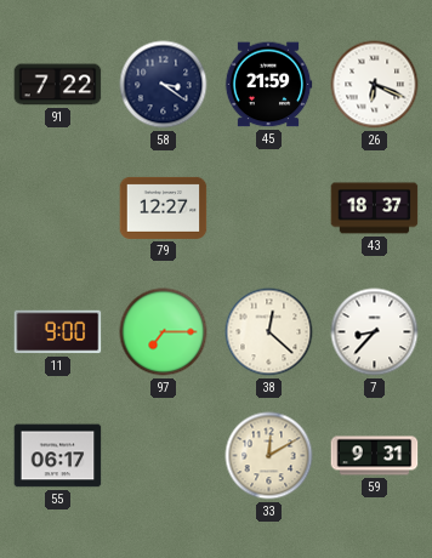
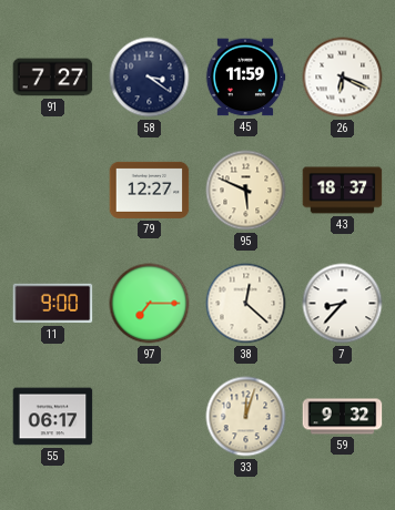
91: 7:22 -> 7:27
45: 21:59 -> 11:59
95: none -> 5:49
33: 12:10 -> 12:03
59: 9:31 -> 9:32
